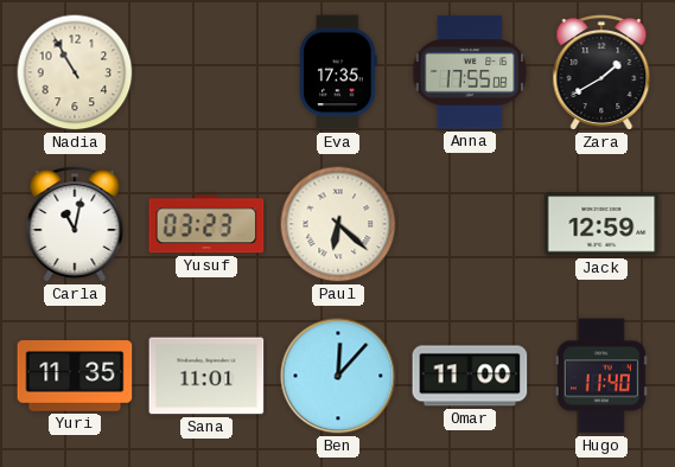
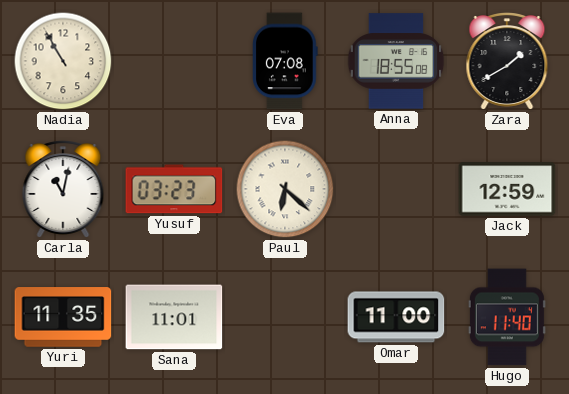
Eva: 17:35 -> 07:08
Anna: 17:55 -> 18:55
Ben: 12:07 -> none
